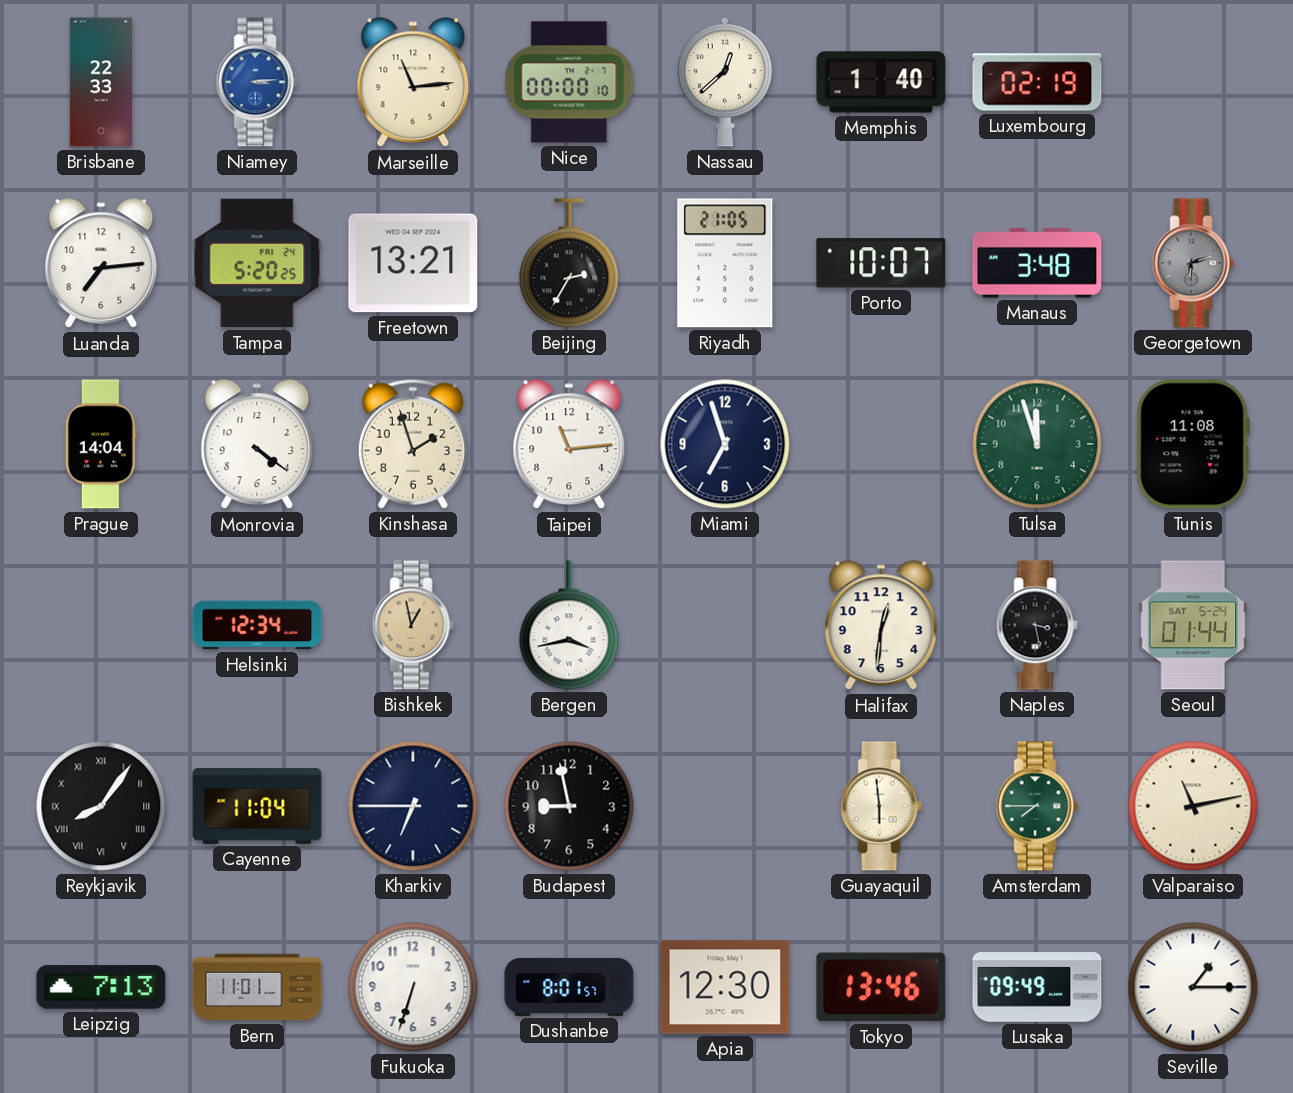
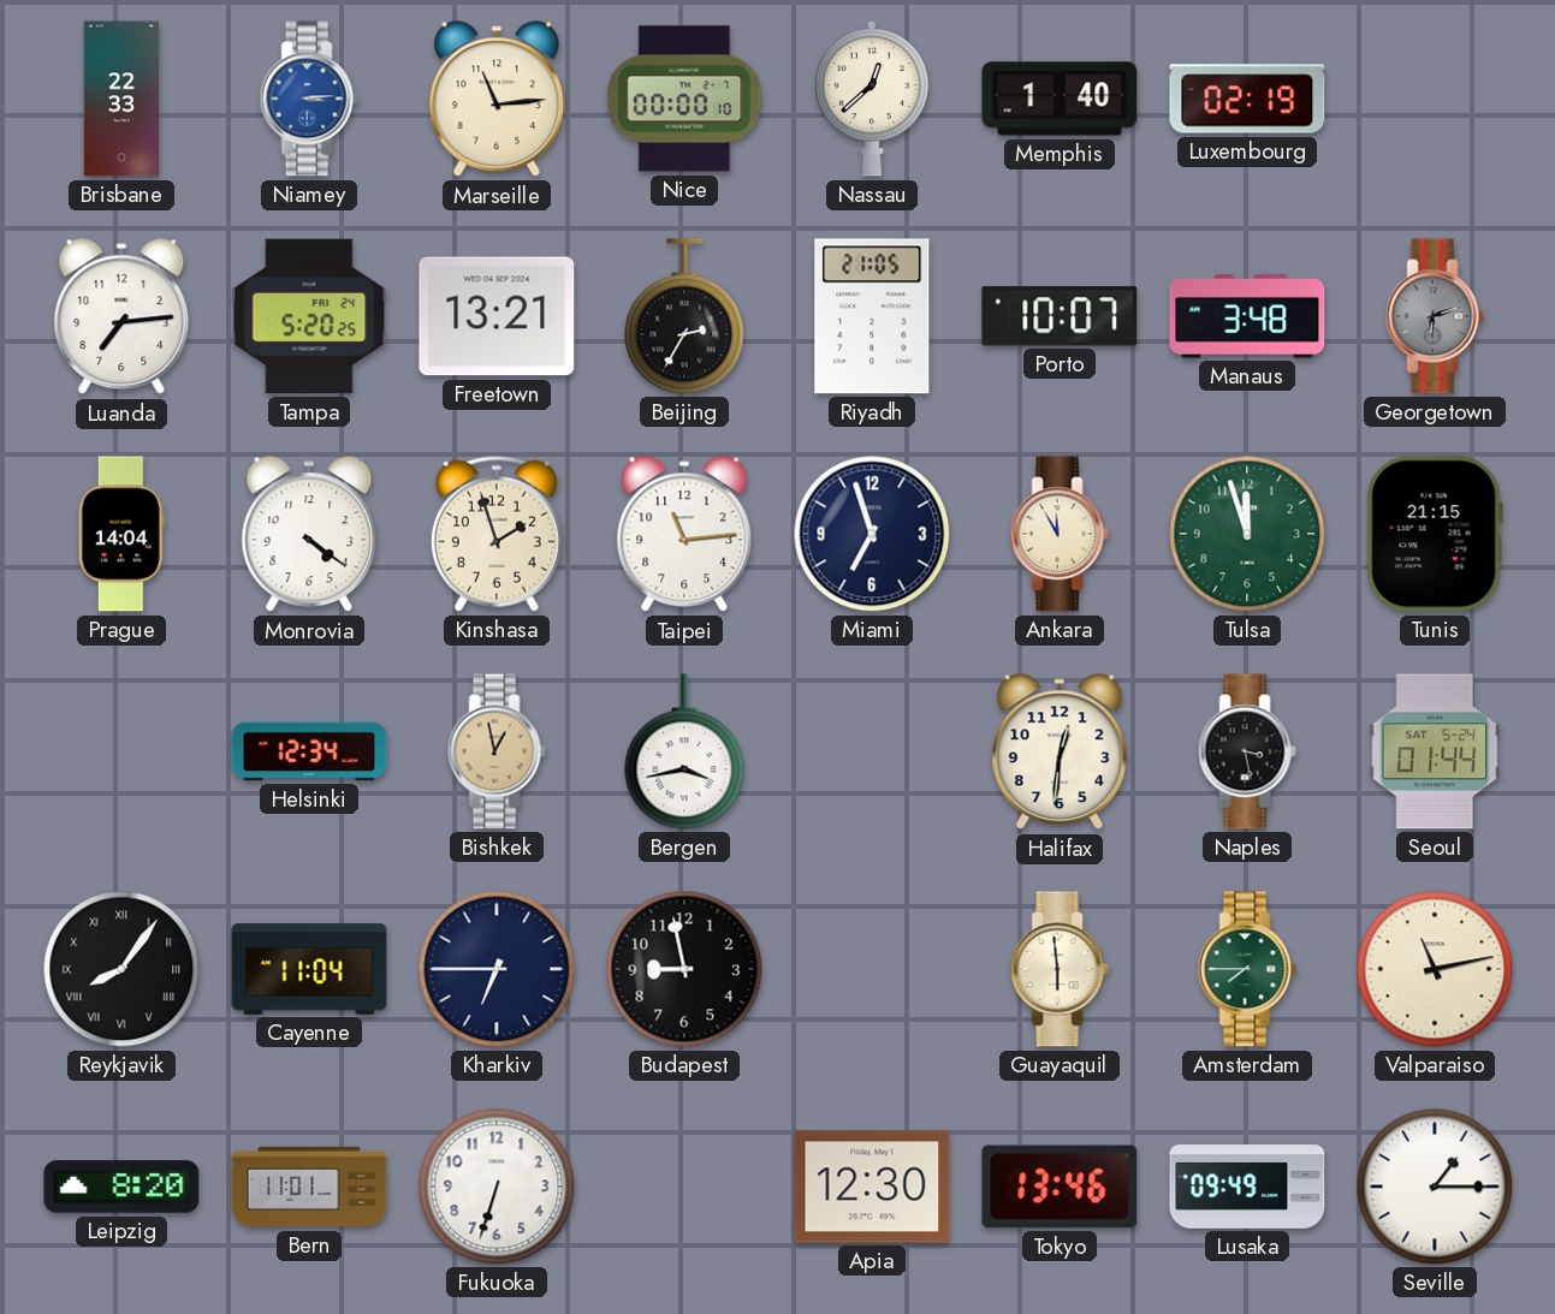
Ankara: none -> 11:55
Tunis: 11:08 -> 21:15
Leipzig: 7:13 -> 8:20
Dushanbe: 8:01 -> none
